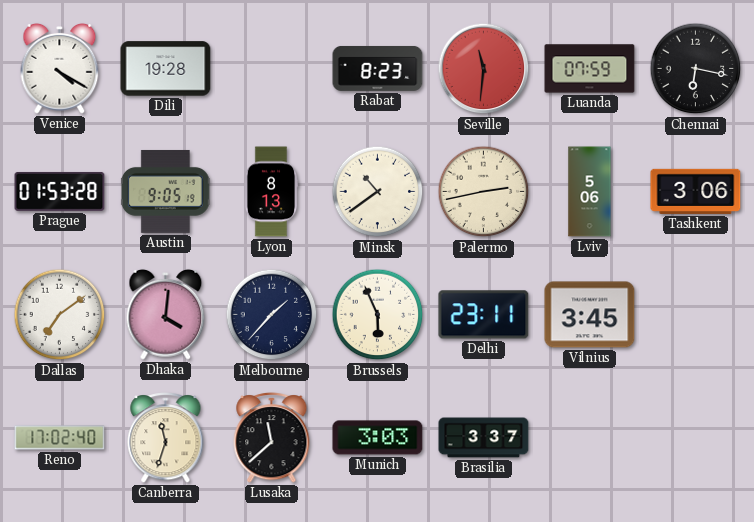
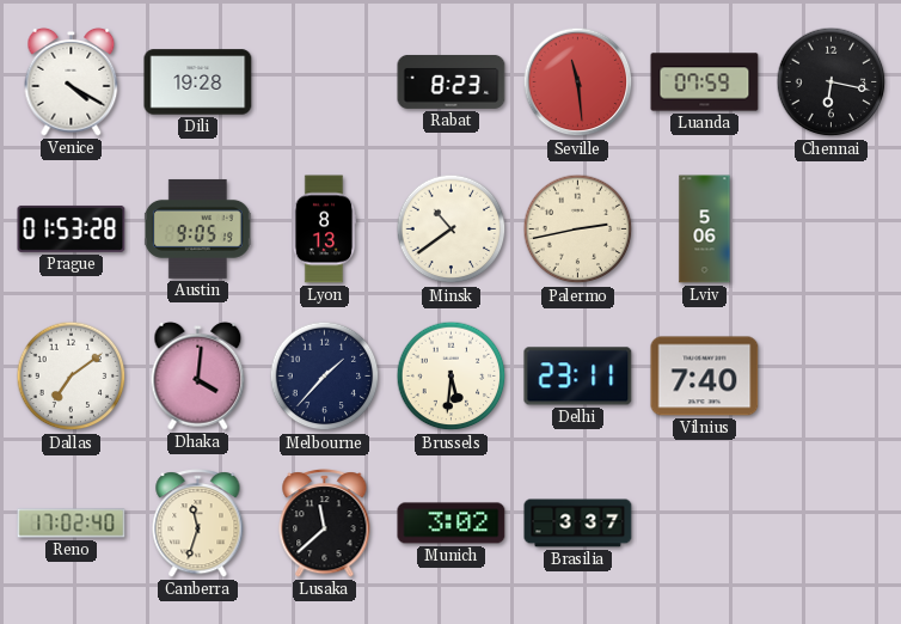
Seville: 11:31 -> 11:29
Tashkent: 3:06 -> none
Brussels: 5:56 -> 5:31
Vilnius: 3:45 -> 7:40
Munich: 3:03 -> 3:02
